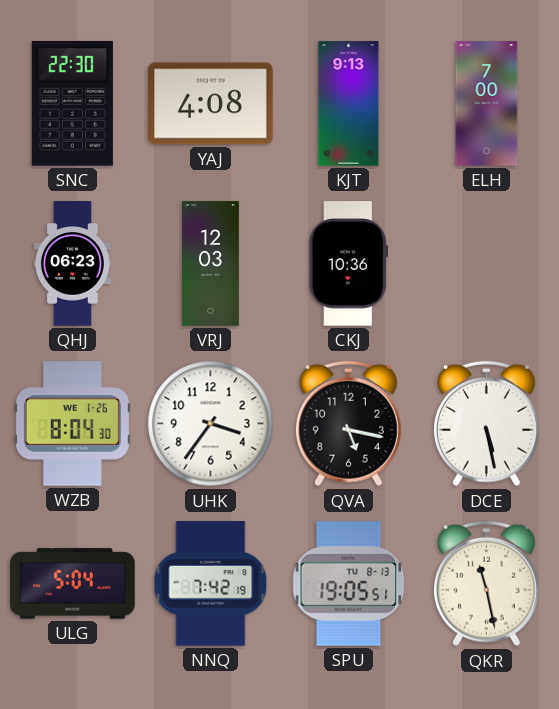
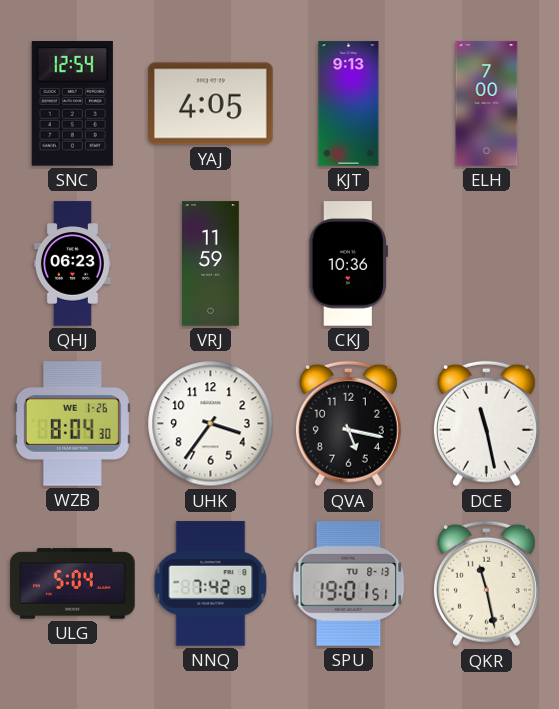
SNC: 22:30 -> 12:54
YAJ: 4:08 -> 4:05
VRJ: 12:03 -> 11:59
DCE: 5:28 -> 11:28
SPU: 19:05 -> 19:01
